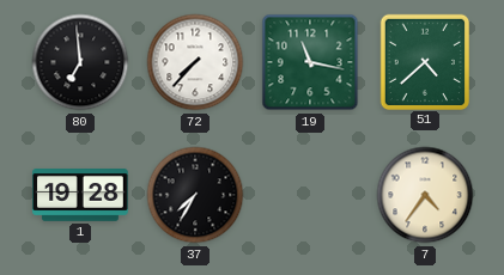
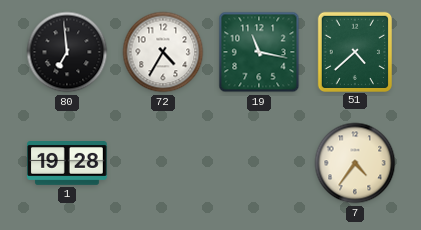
72: 7:37 -> 4:35
37: 7:35 -> none
